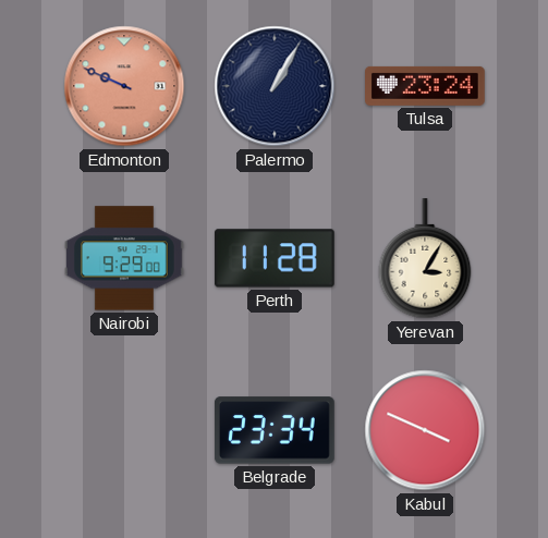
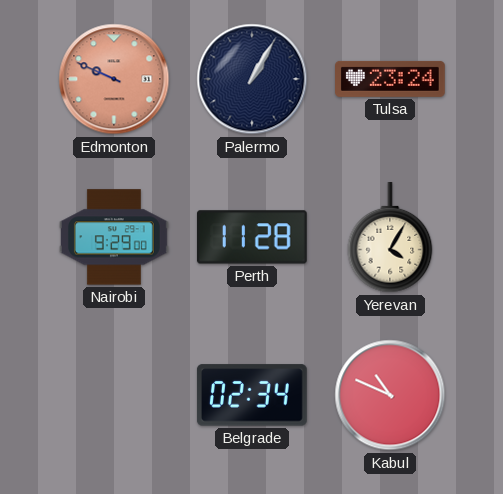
Yerevan: 3:05 -> 4:05
Belgrade: 23:34 -> 02:34
Kabul: 3:49 -> 10:49
